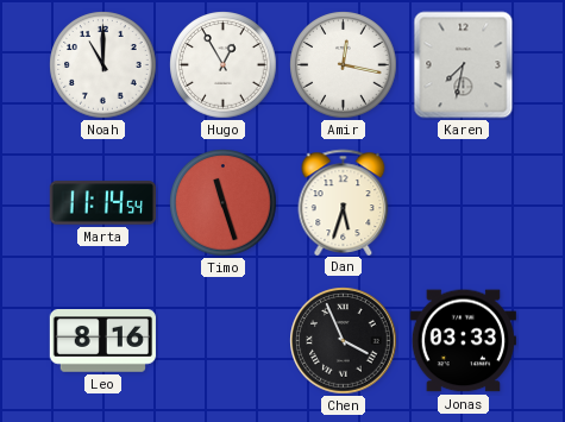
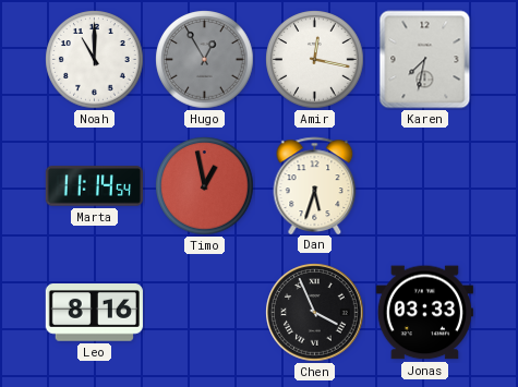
Hugo dial: white -> grey
Timo: 11:27 -> 12:58
